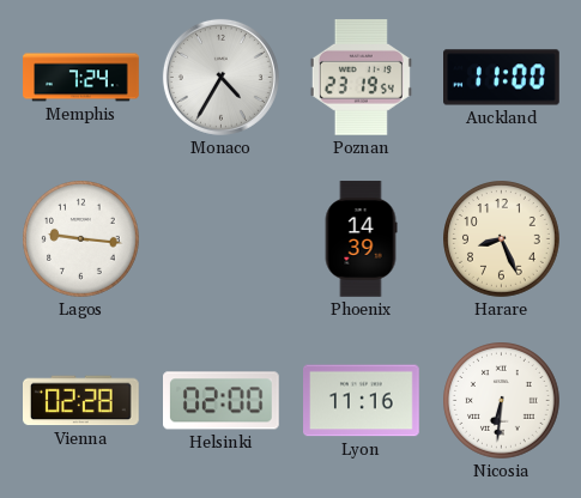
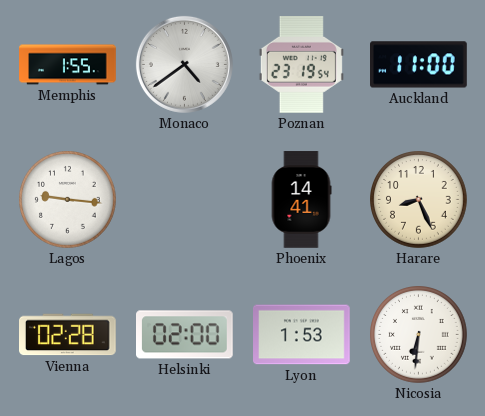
Memphis: 7:24 -> 1:55
Monaco: 4:35 -> 4:39
Phoenix: 14:39 -> 14:41
Lyon: 11:16 -> 1:53
